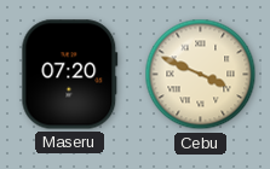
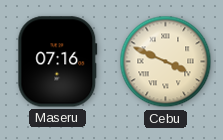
Maseru: 07:20 -> 07:16
